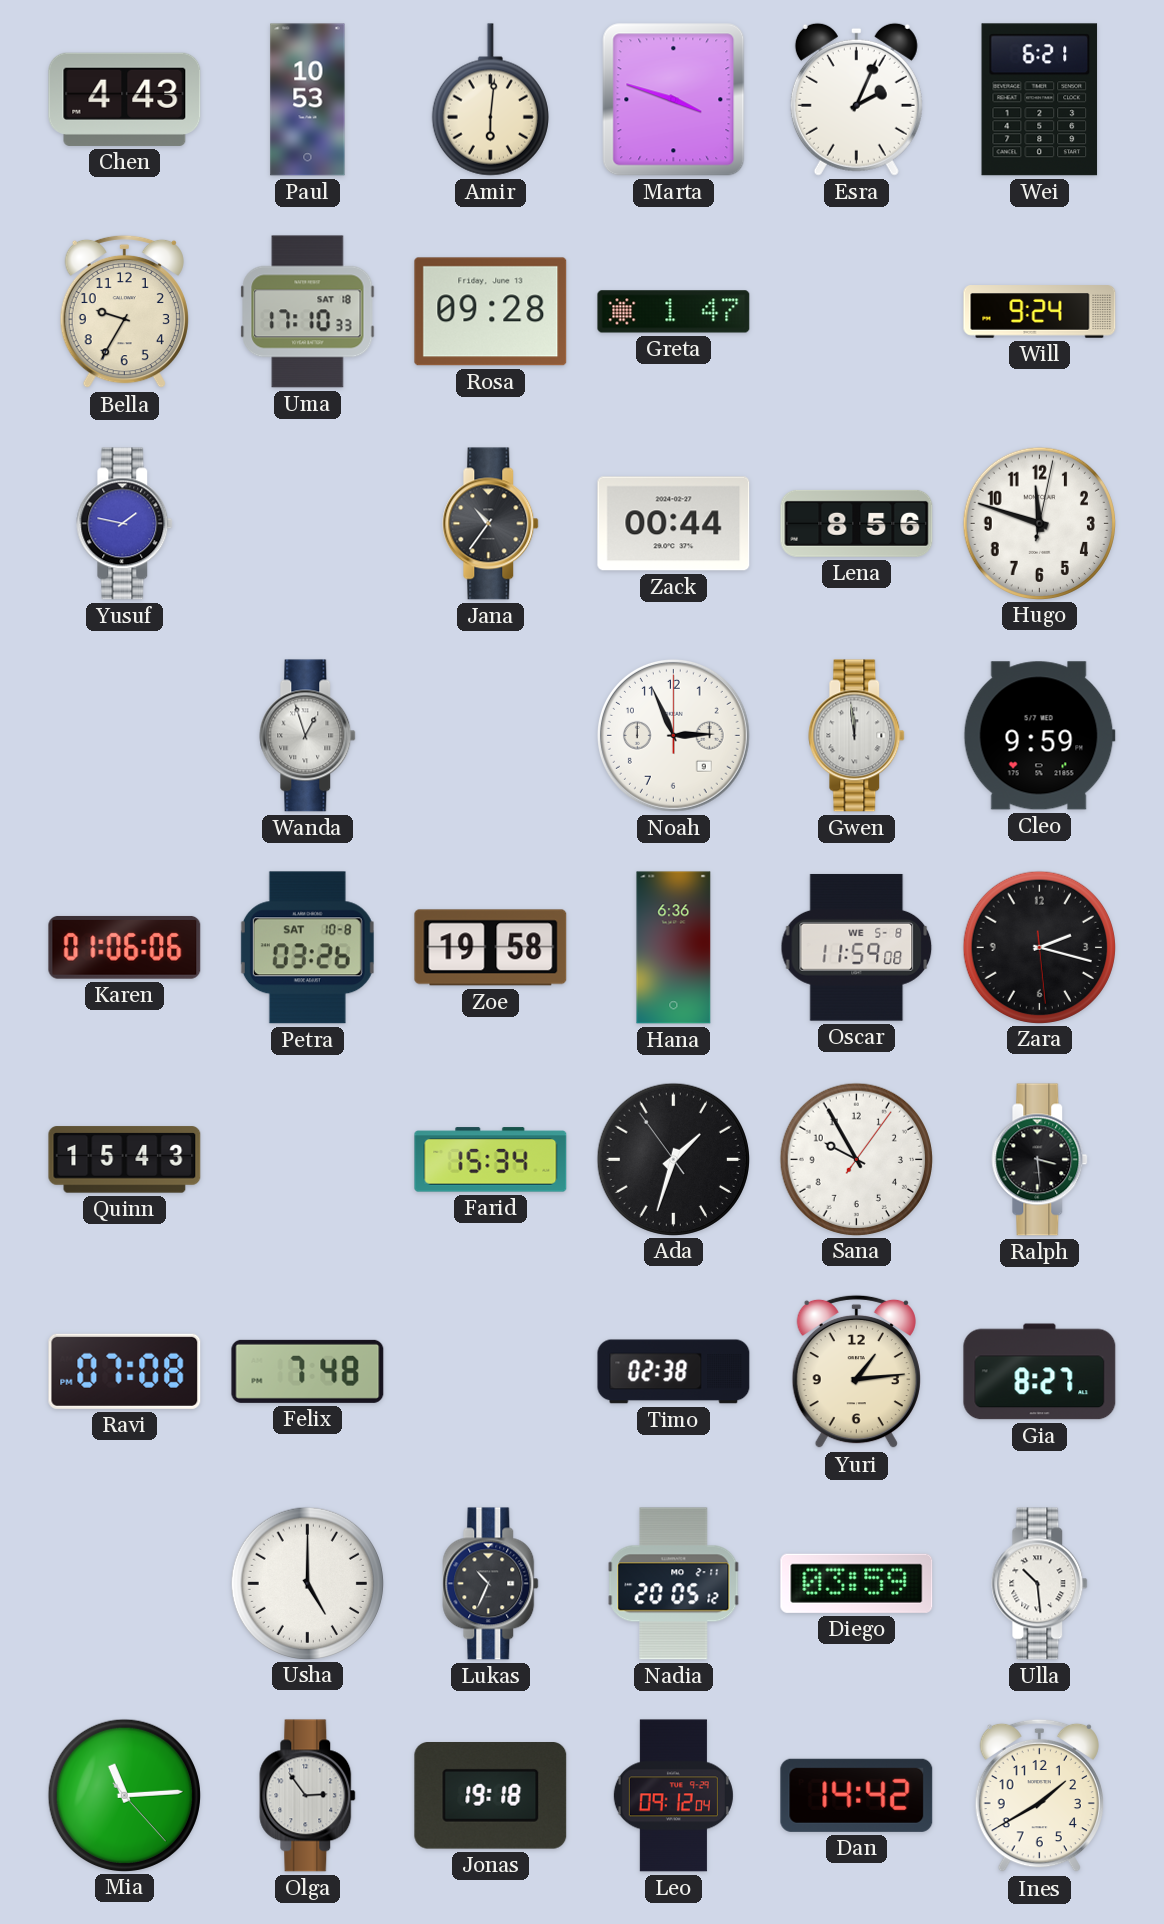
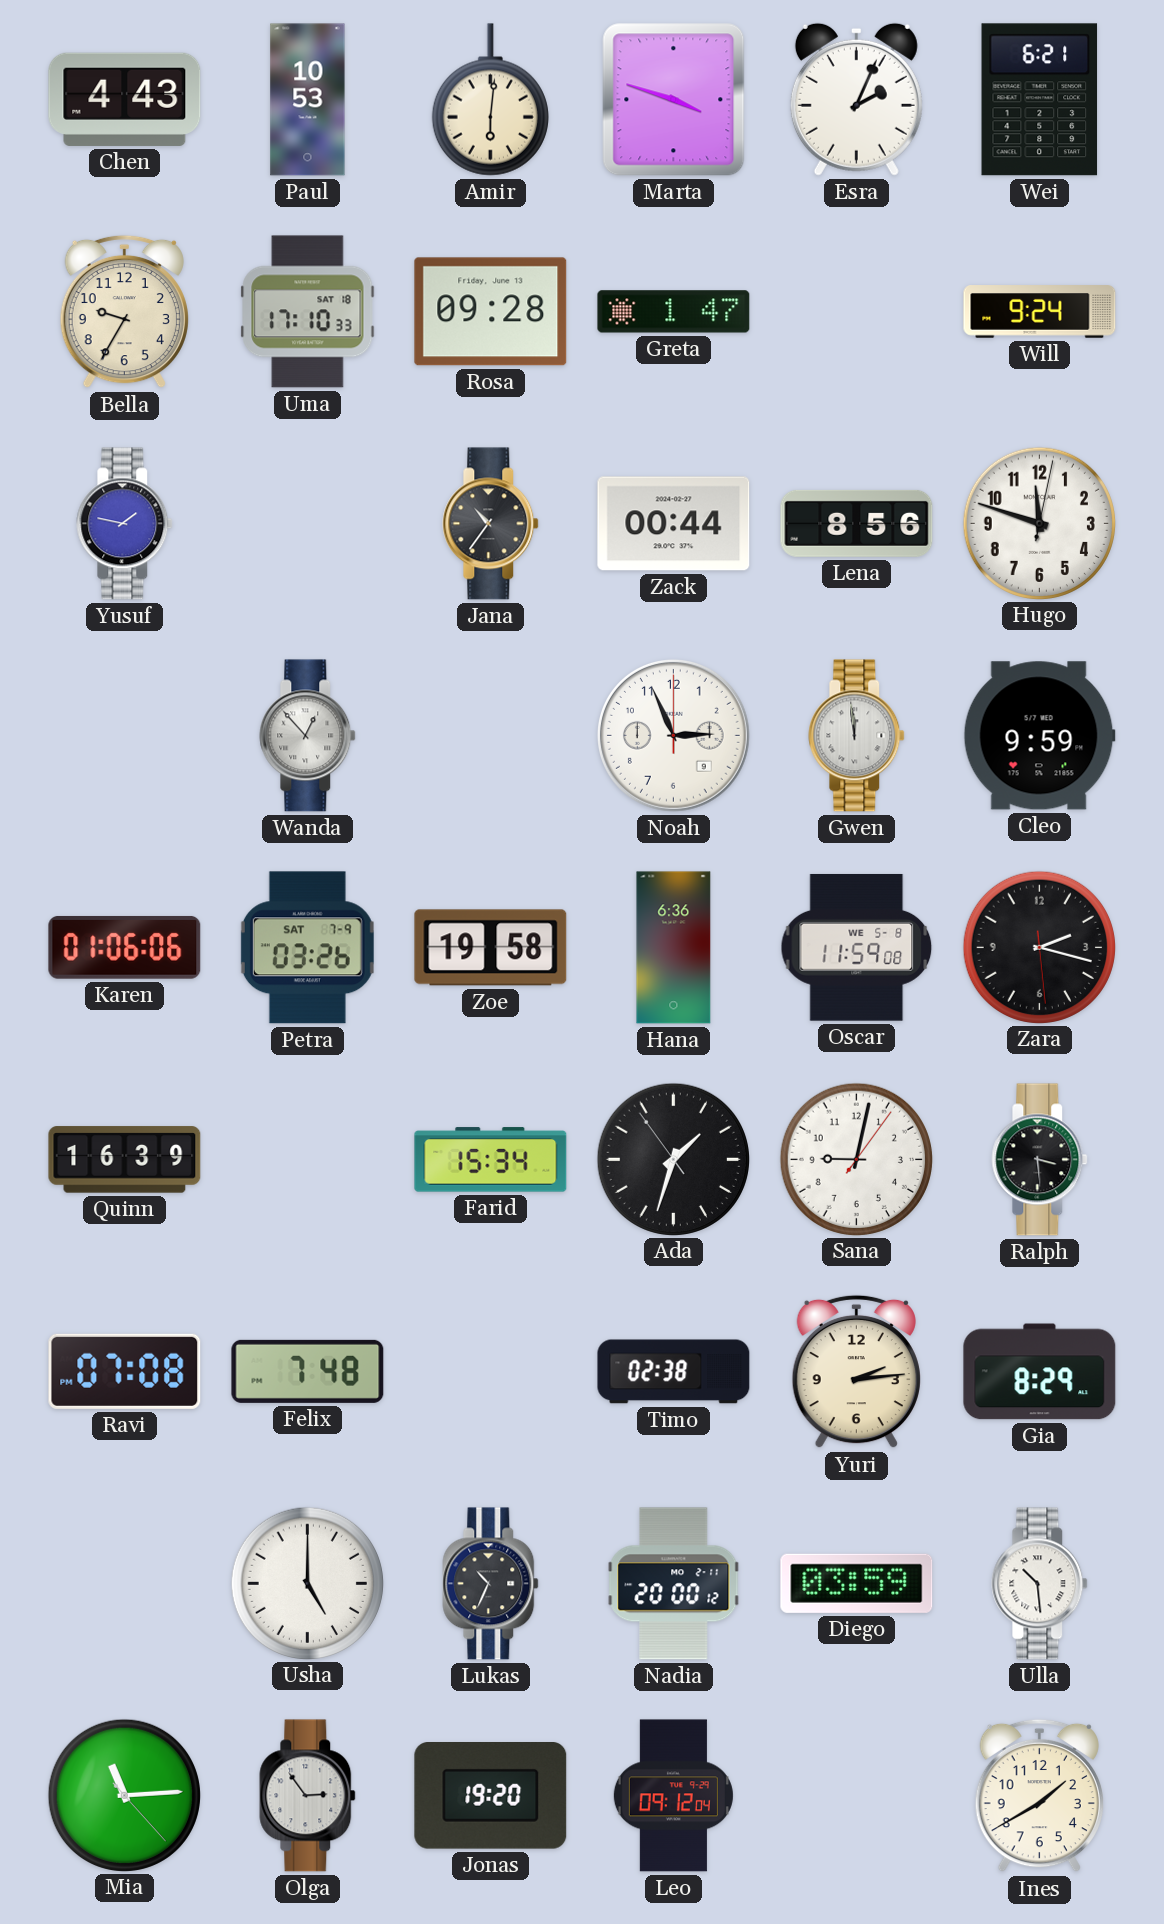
Wanda: 12:57 -> 12:53
Petra date: SAT 10-8 -> SAT 7-9
Quinn: 15:43 -> 16:39
Sana: 9:55 -> 9:02
Yuri: 1:14 -> 2:14
Gia: 8:27 -> 8:29
Nadia: 20:05 -> 20:00
Jonas: 19:18 -> 19:20
Dan: 14:42 -> none
